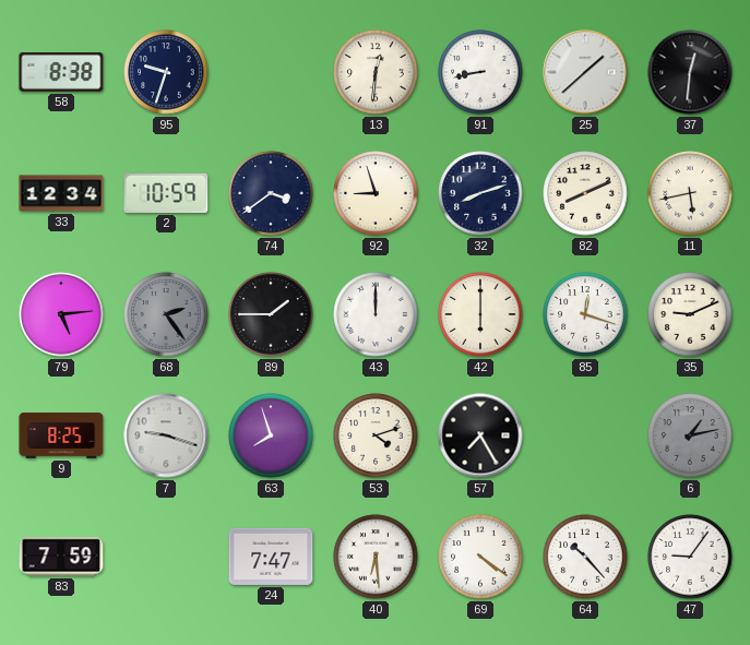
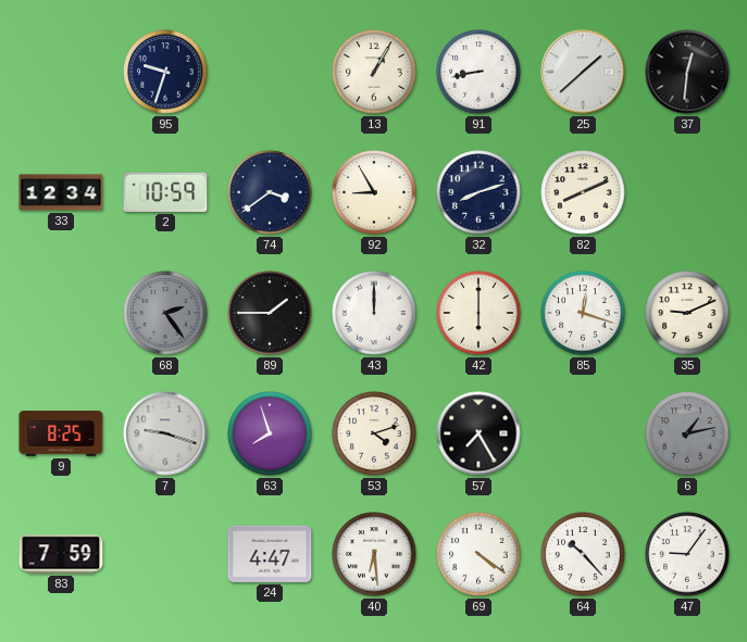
58: 8:38 -> none
13: 12:31 -> 1:05
92: 8:57 -> 8:55
11: 5:43 -> none
79: 5:14 -> none
24: 7:47 -> 4:47
